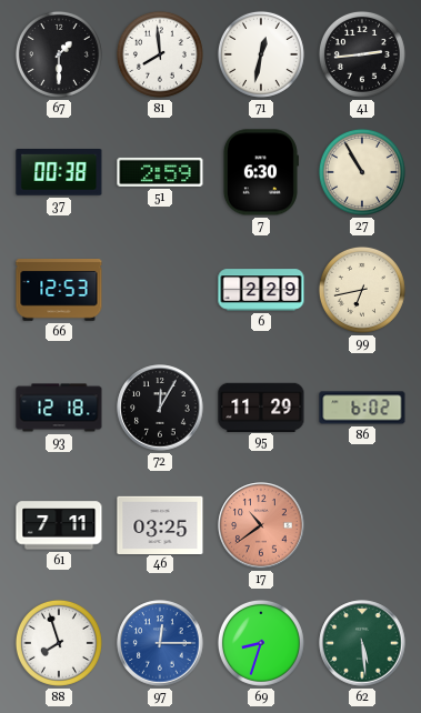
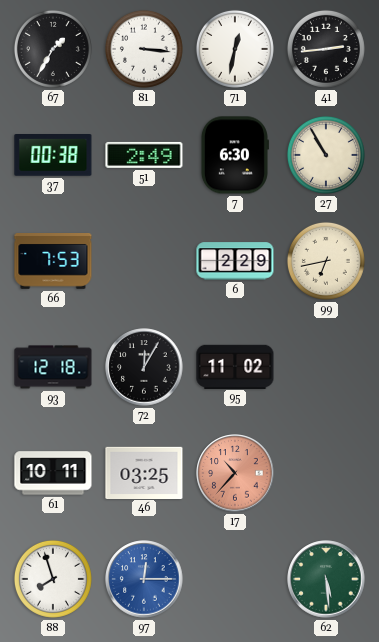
67: 1:30 -> 1:35
81: 7:59 -> 3:16
51: 2:59 -> 2:49
66: 12:53 -> 7:53
95: 11:29 -> 11:02
86: 6:02 -> none
61: 7:11 -> 10:11
17: 10:39 -> 10:37
69: 8:33 -> none
